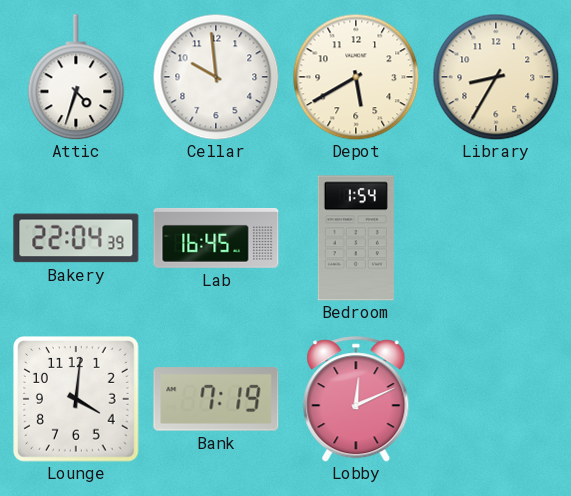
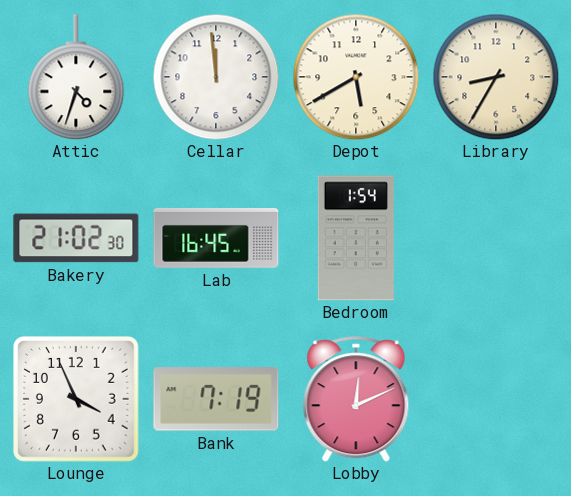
Cellar: 9:59 -> 11:59
Bakery: 22:04 -> 21:02
Lounge: 4:01 -> 3:56
